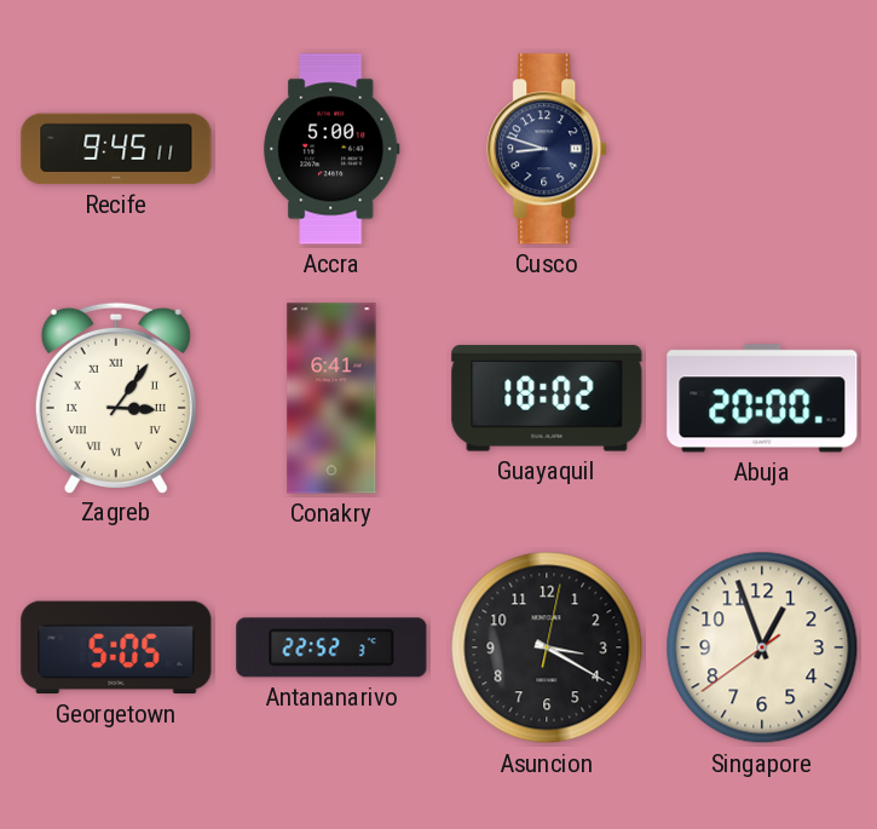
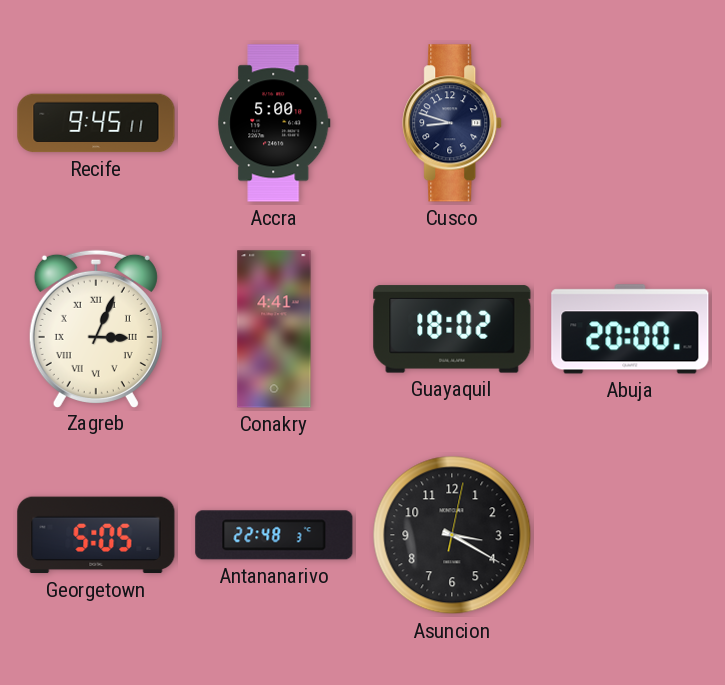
Zagreb: 3:06 -> 3:04
Conakry: 6:41 -> 4:41
Antananarivo: 22:52 -> 22:48
Singapore: 12:56 -> none
